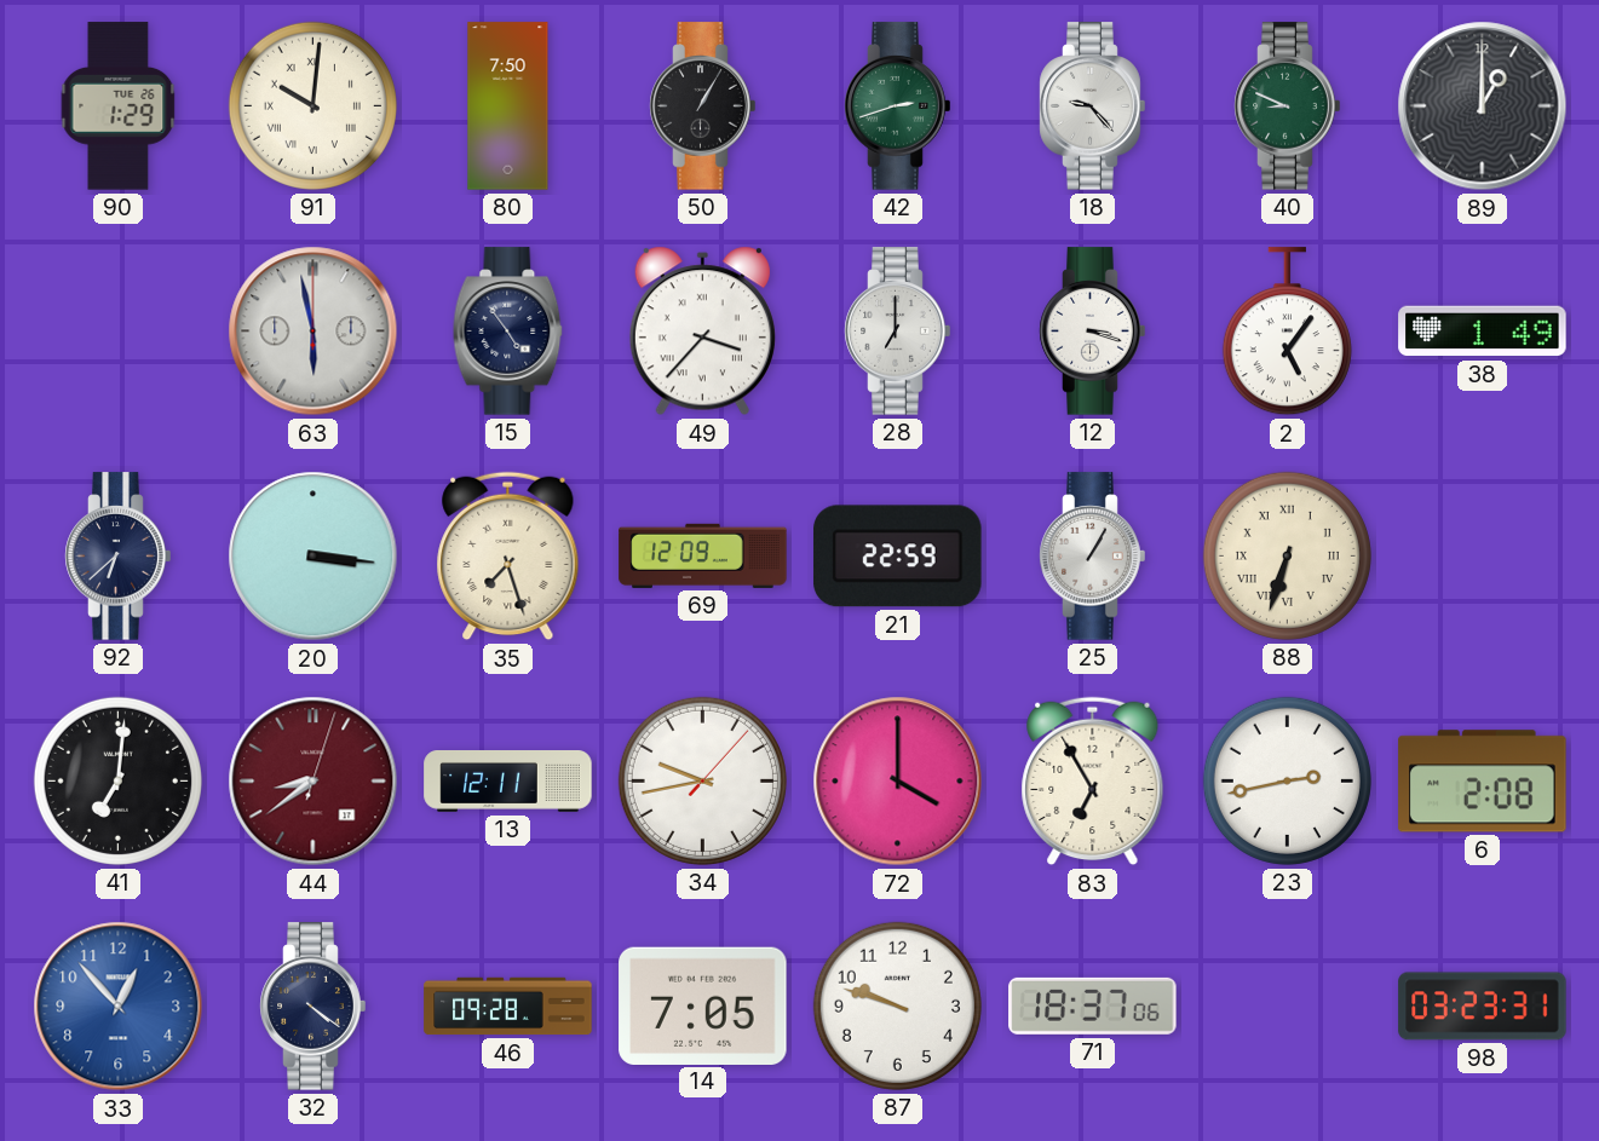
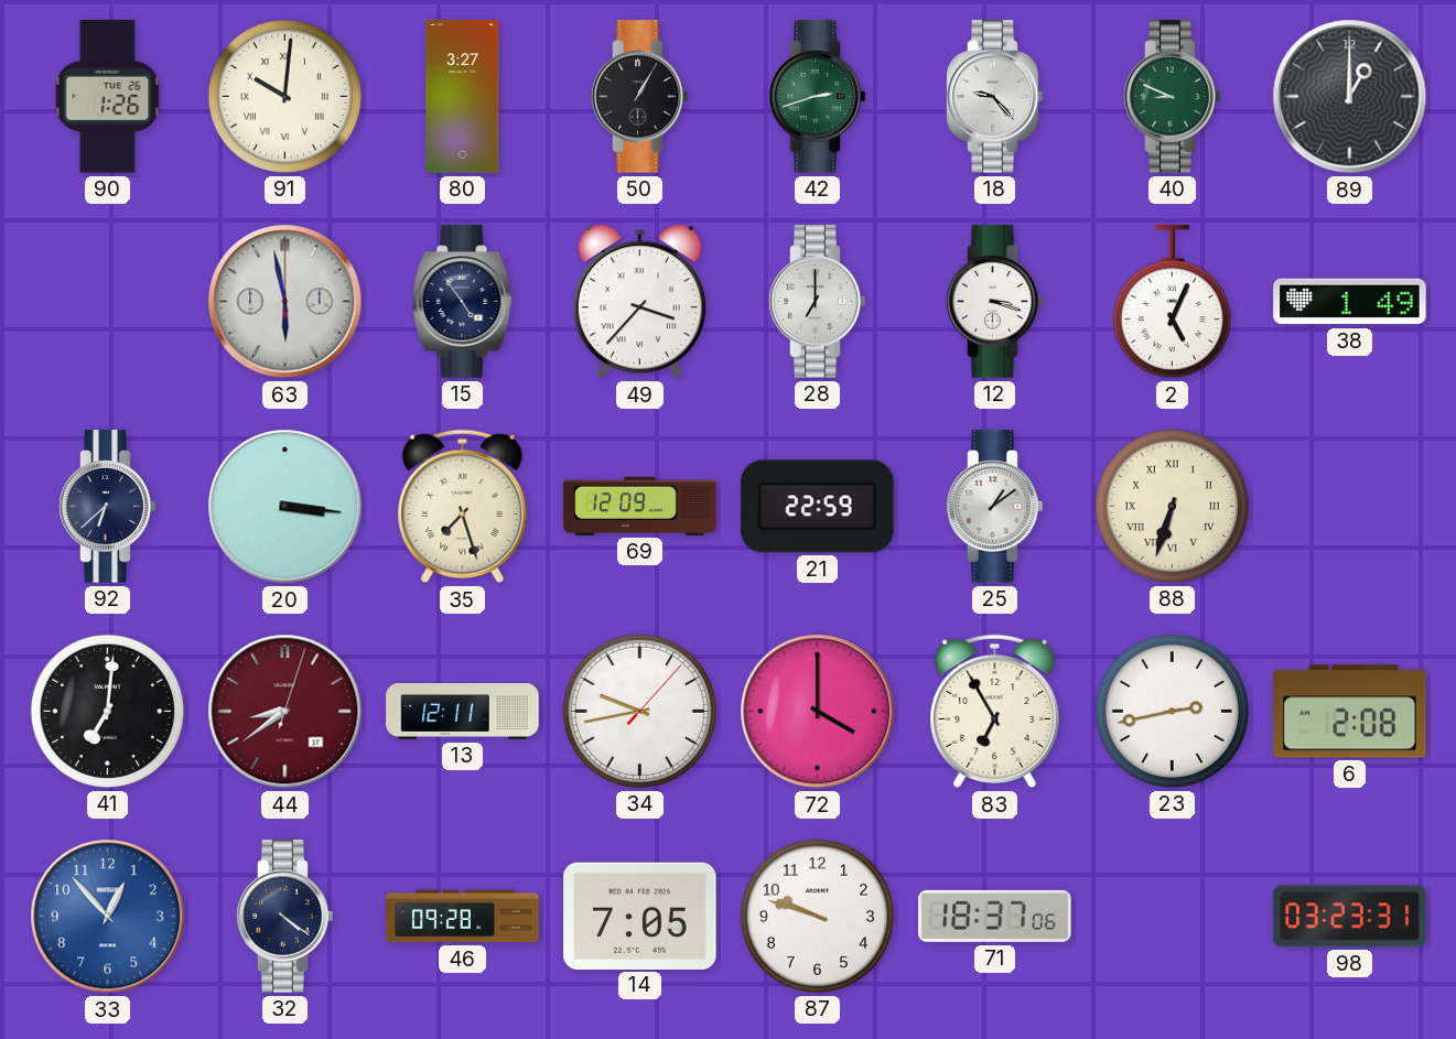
90: 1:29 -> 1:26
80: 7:50 -> 3:27
2: 5:06 -> 5:04
25: 1:05 -> 1:09
